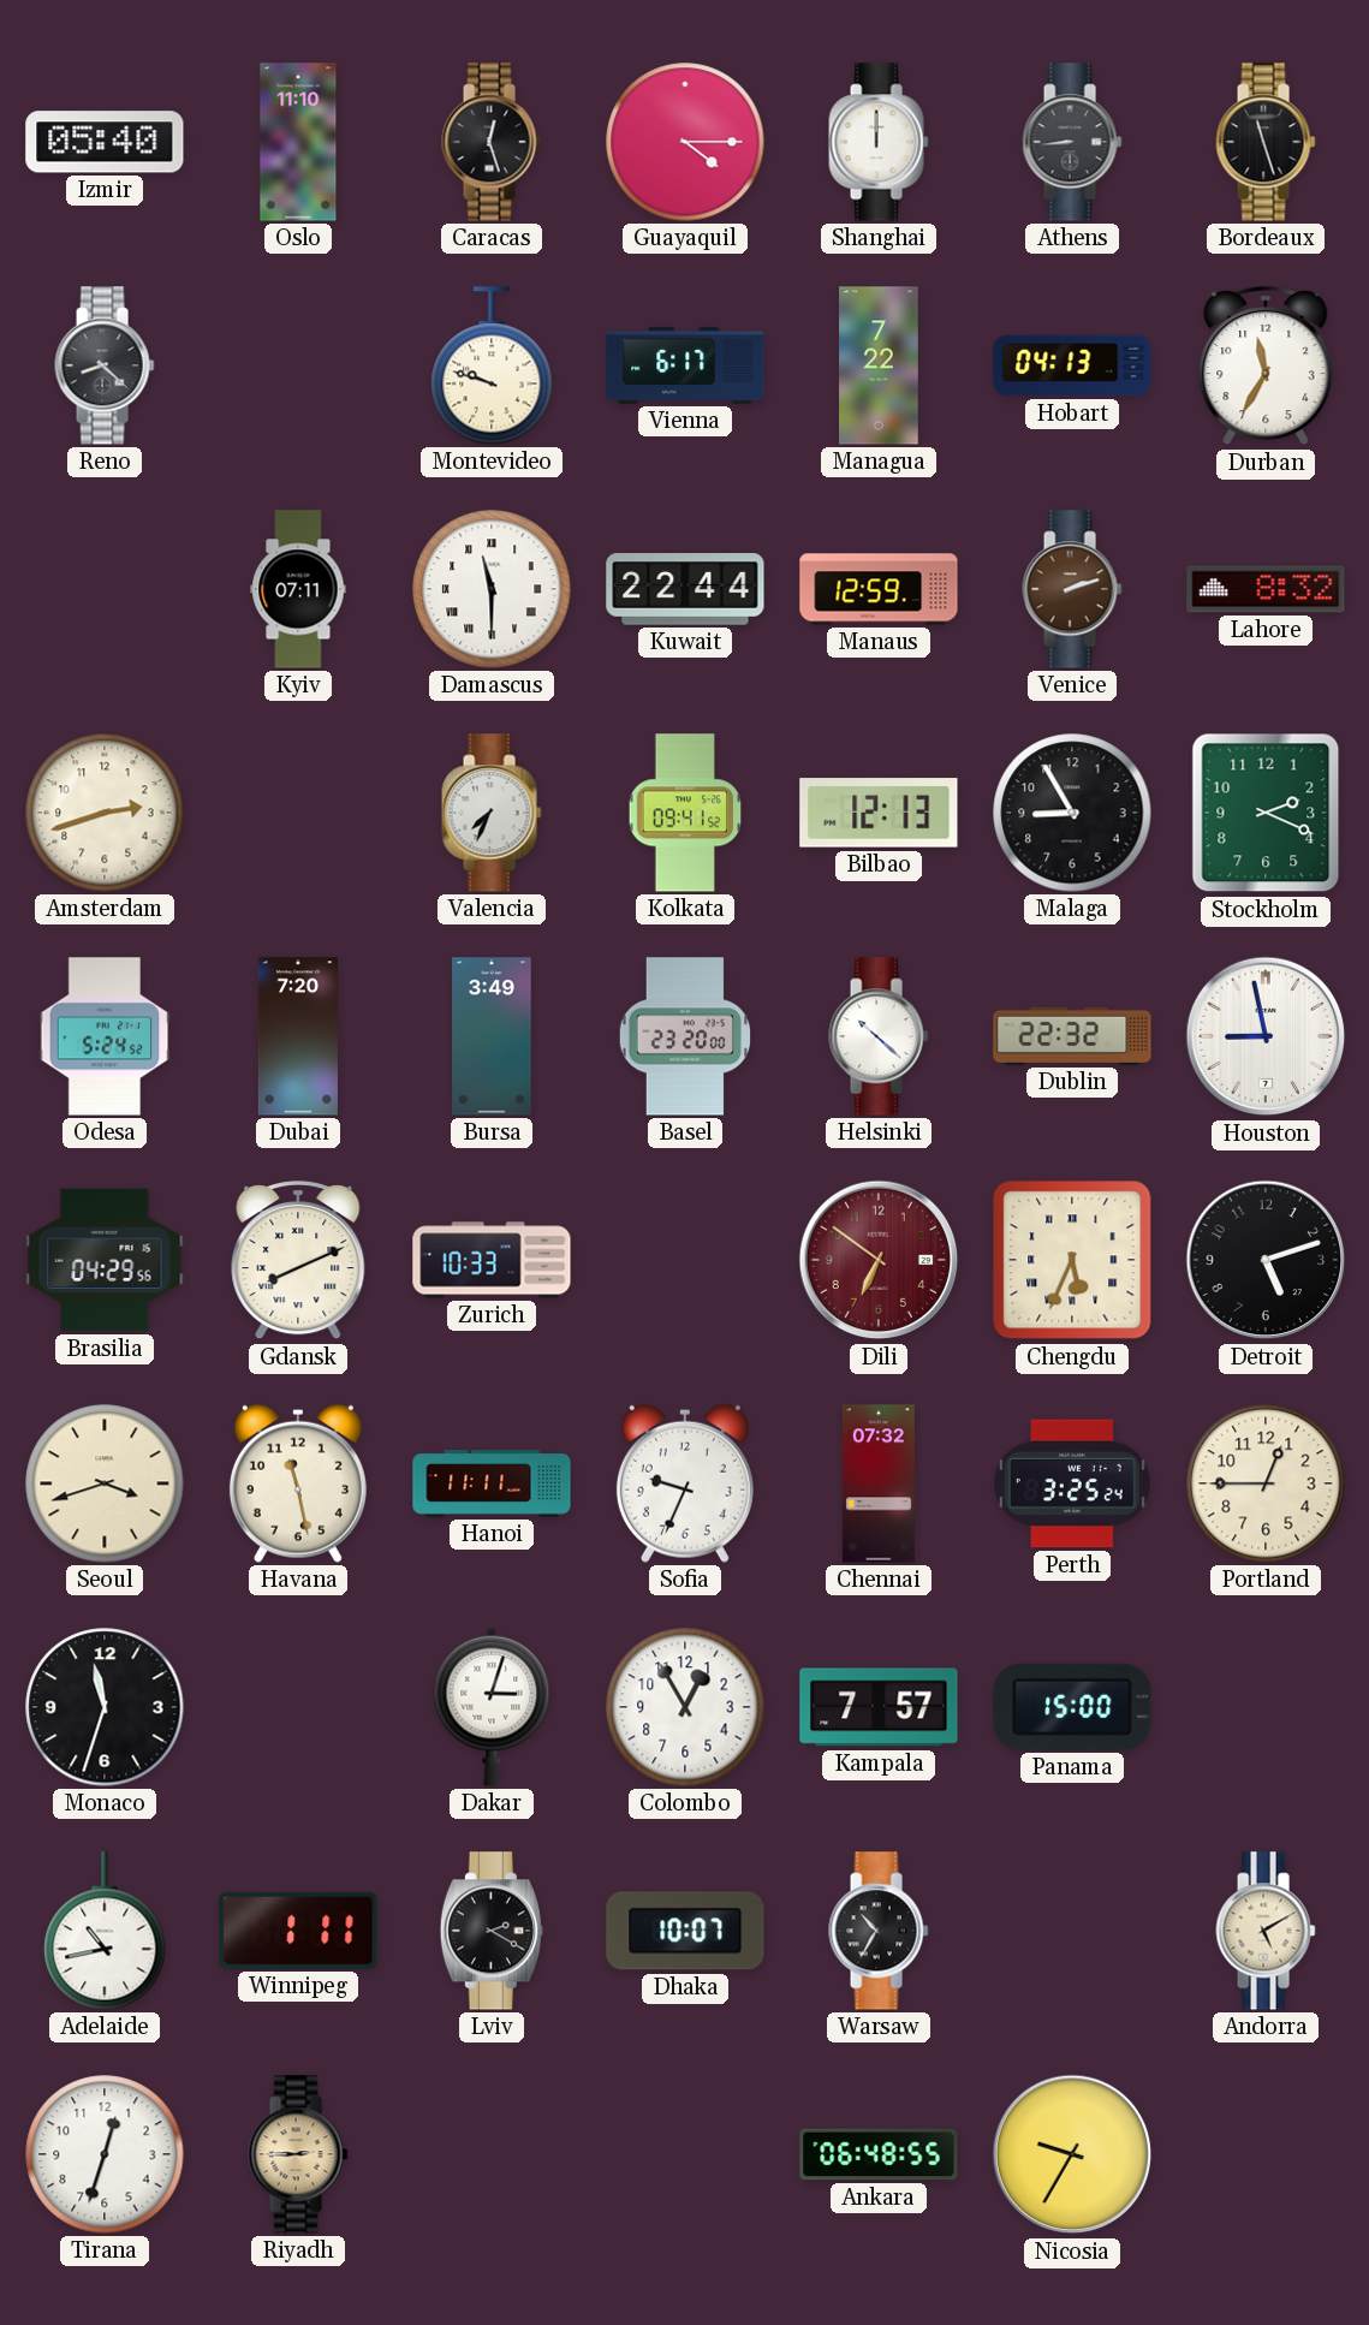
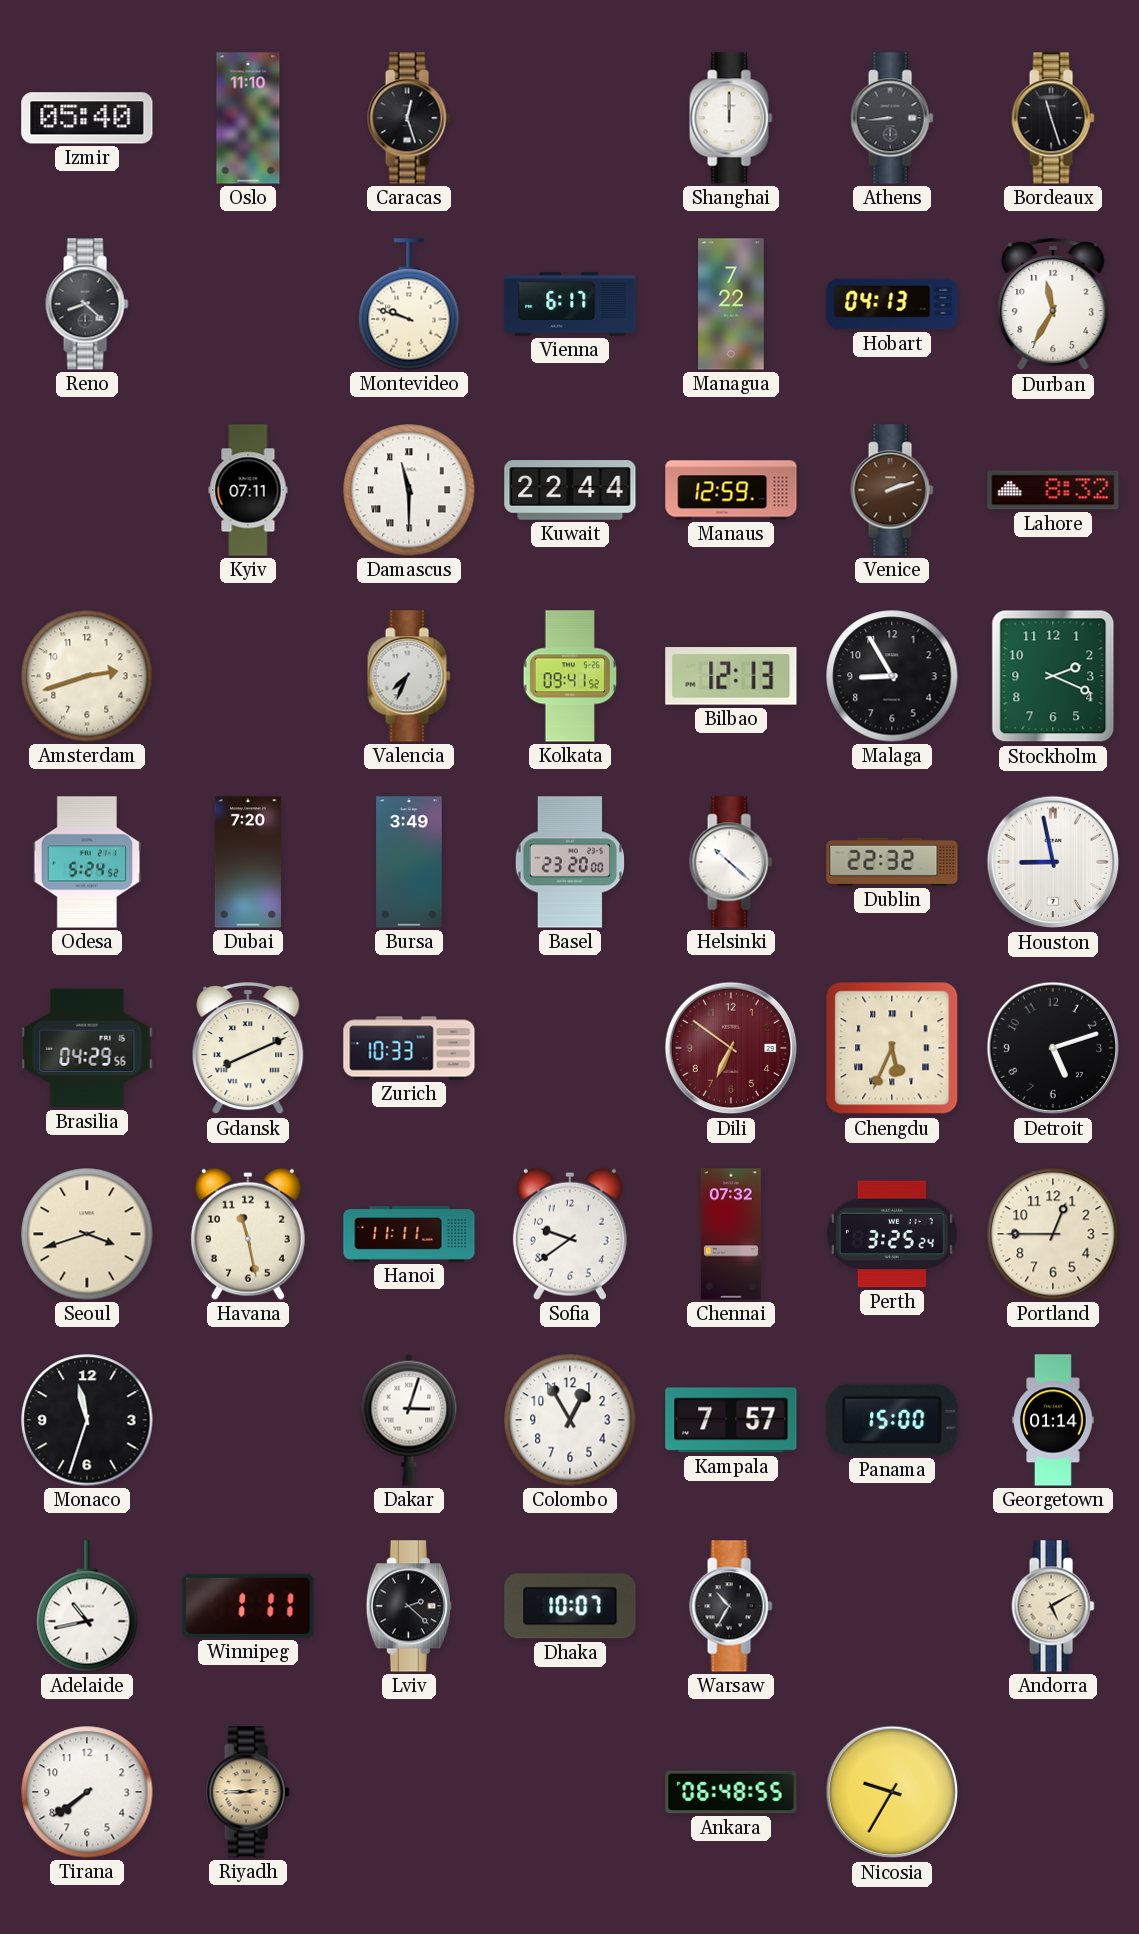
Guayaquil: 4:15 -> none
Sofia: 9:34 -> 9:39
Georgetown: none -> 01:14
Lviv: 2:20 -> 2:22
Tirana: 12:33 -> 7:39
